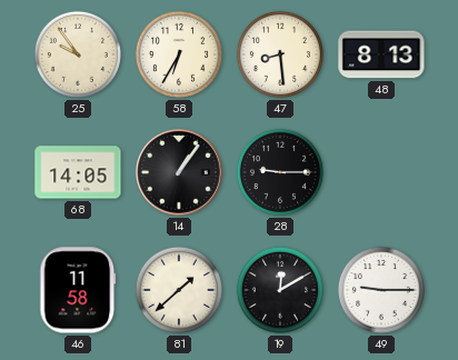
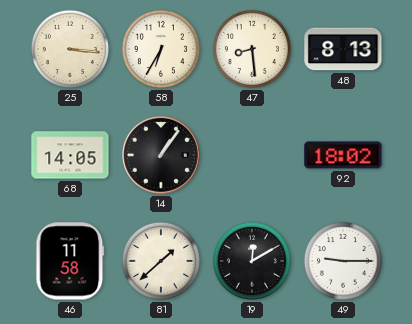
25: 9:54 -> 3:16
28: 9:15 -> none
92: none -> 18:02
